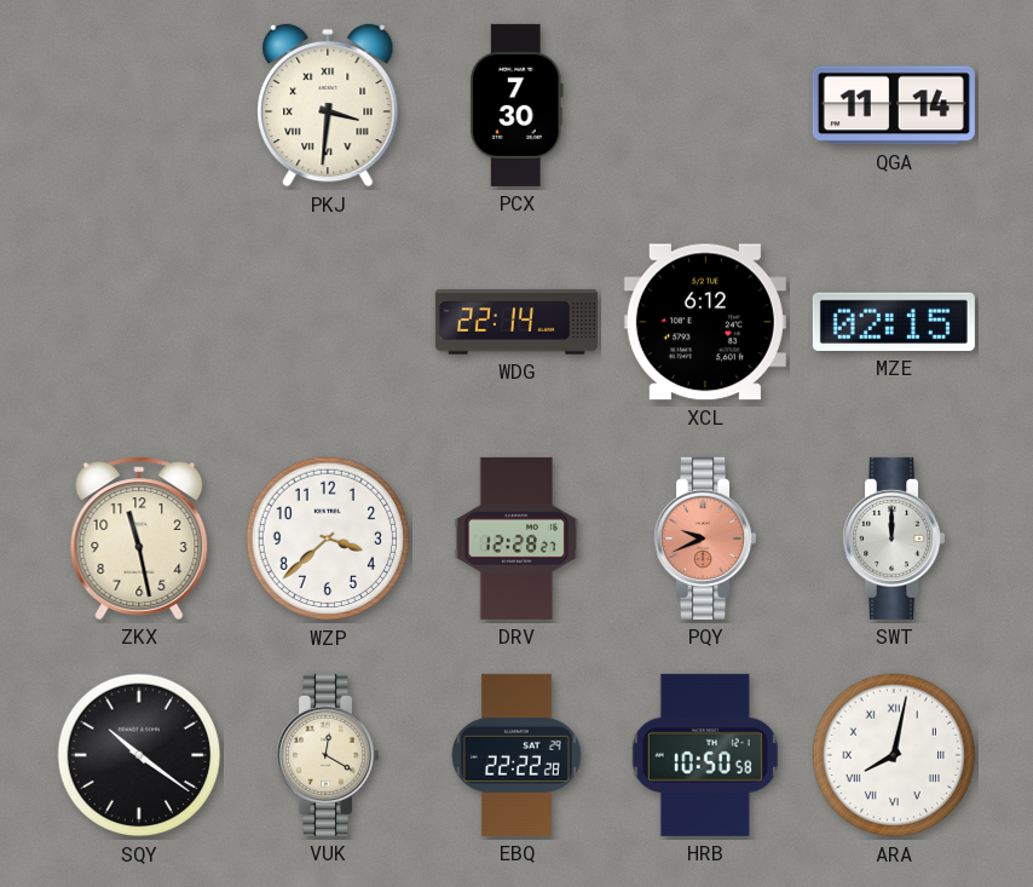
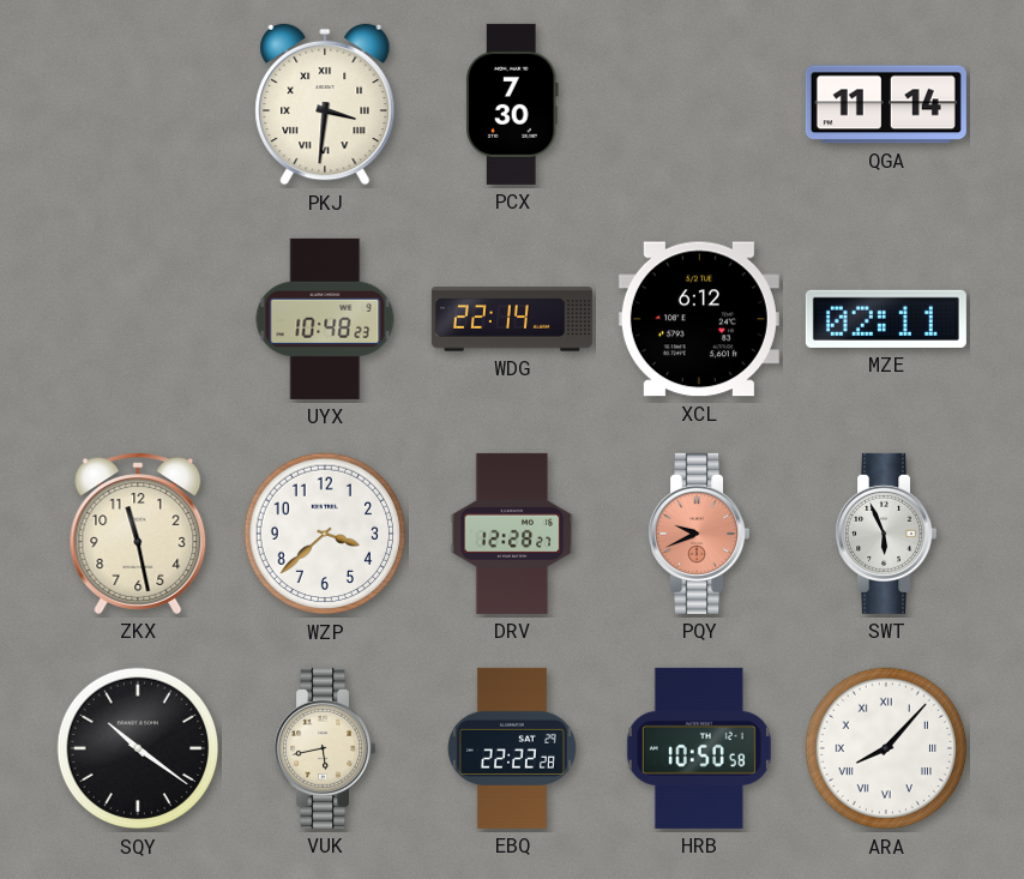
UYX: none -> 10:48
MZE: 02:15 -> 02:11
SWT: 12:00 -> 5:56
VUK: 12:20 -> 5:43
ARA: 8:02 -> 8:07
